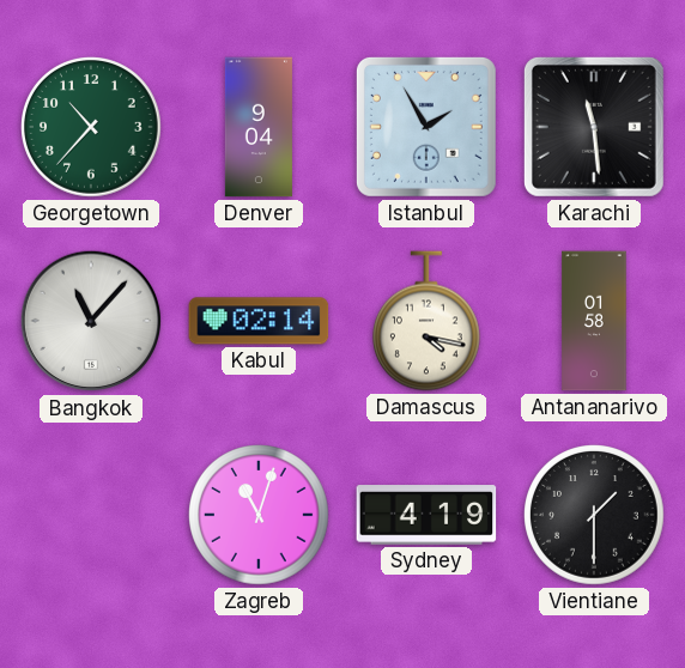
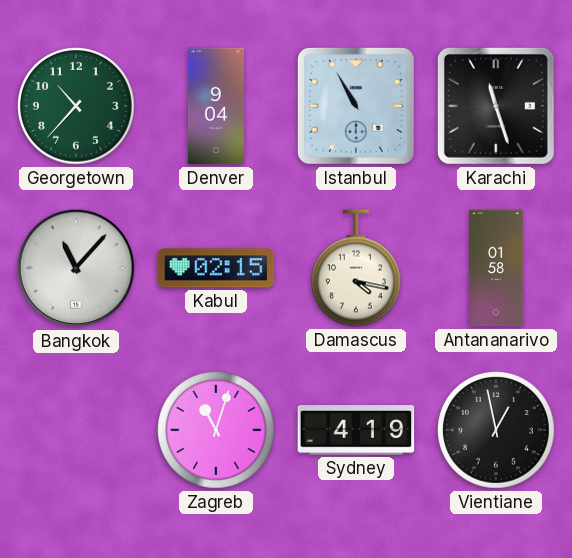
Istanbul: 1:55 -> 10:55
Karachi: 11:29 -> 11:27
Kabul: 02:14 -> 02:15
Vientiane: 1:30 -> 12:58
